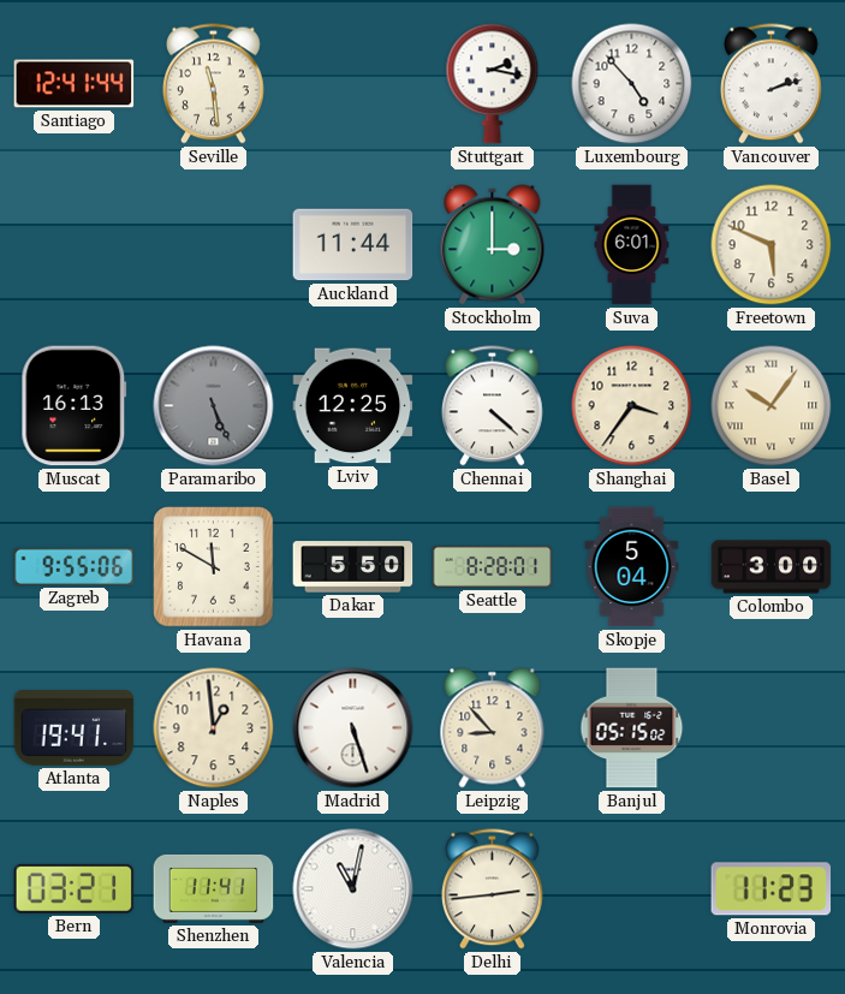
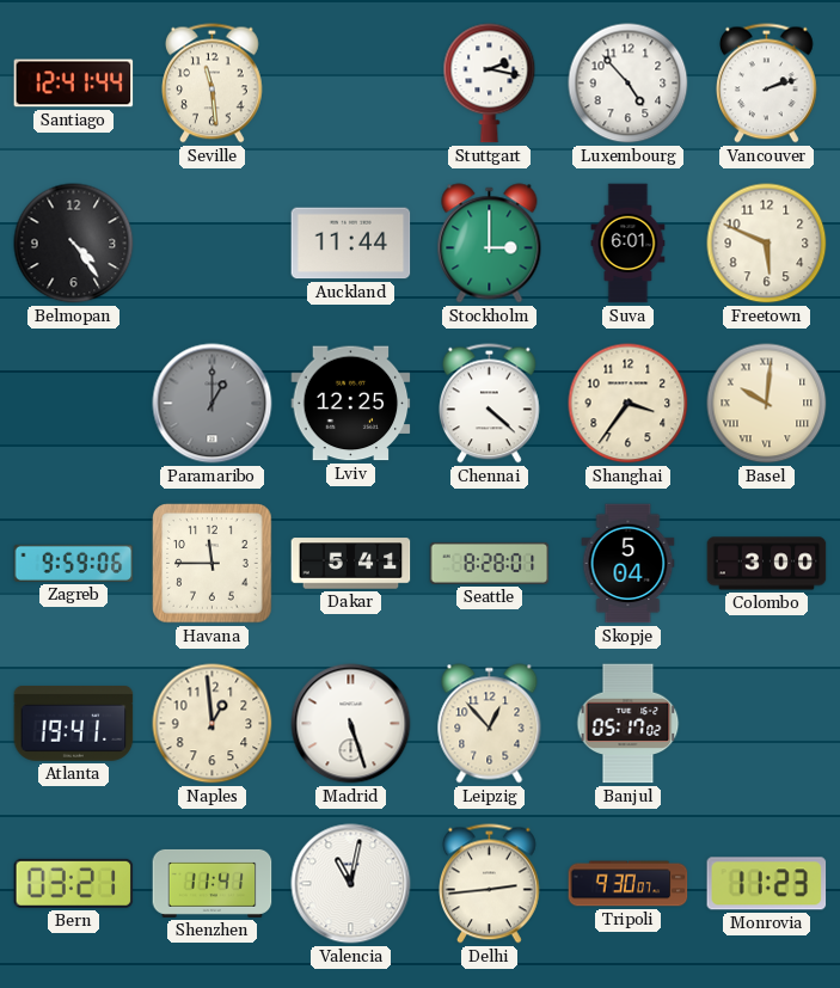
Belmopan: none -> 4:24
Muscat: 16:13 -> none
Paramaribo: 5:26 -> 1:00
Basel: 10:06 -> 10:01
Zagreb: 9:55 -> 9:59
Havana: 11:50 -> 11:45
Dakar: 5:50 -> 5:41
Leipzig: 8:53 -> 12:53
Banjul: 05:15 -> 05:17
Tripoli: none -> 9:30
